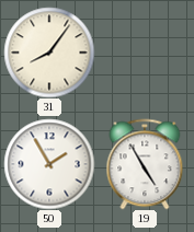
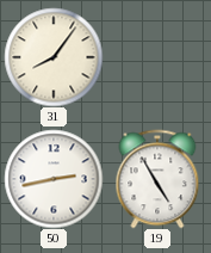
50: 1:55 -> 2:43
